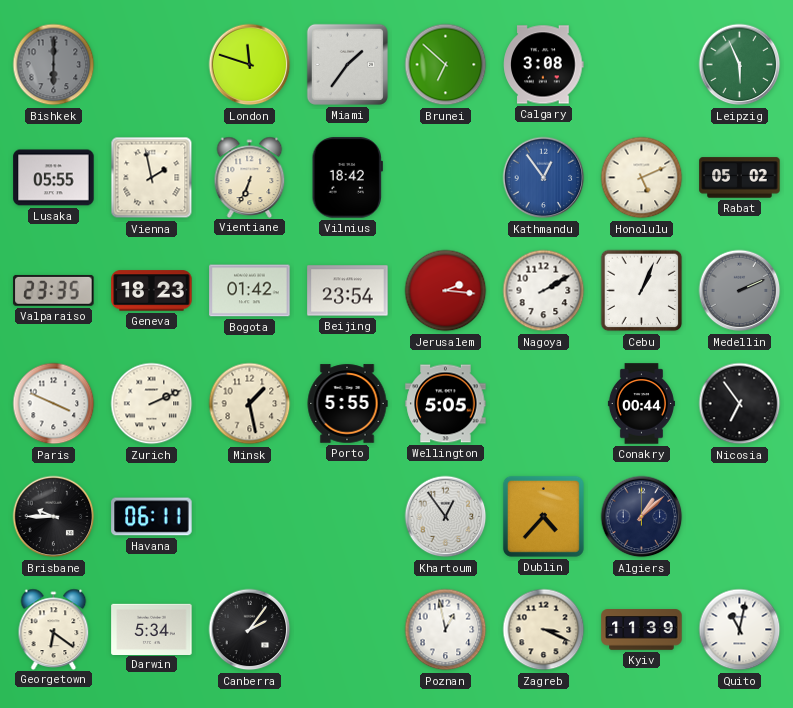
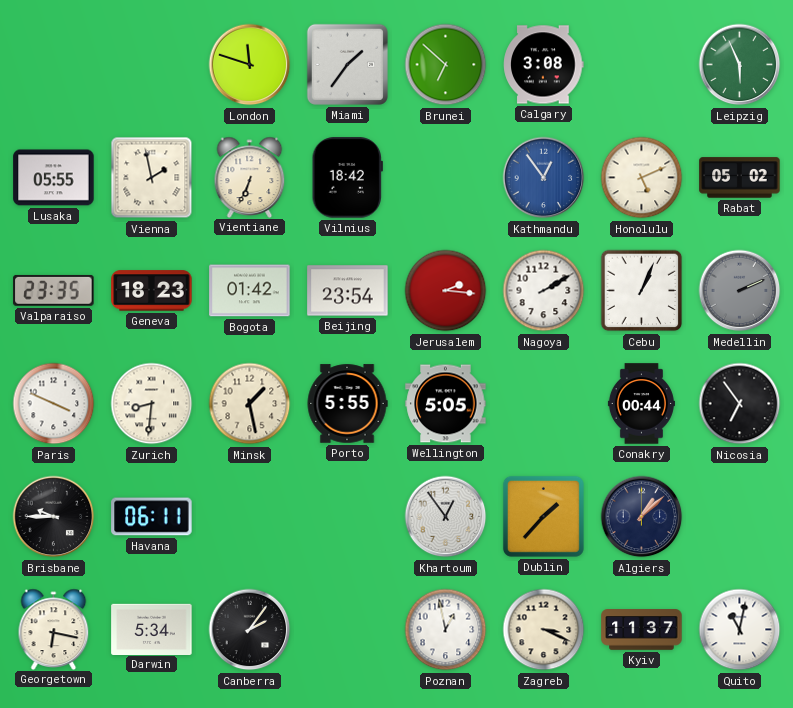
Bishkek: 6:00 -> none
Zurich: 2:11 -> 8:31
Dublin: 4:37 -> 1:37
Georgetown: 6:21 -> 6:17
Kyiv: 11:39 -> 11:37
